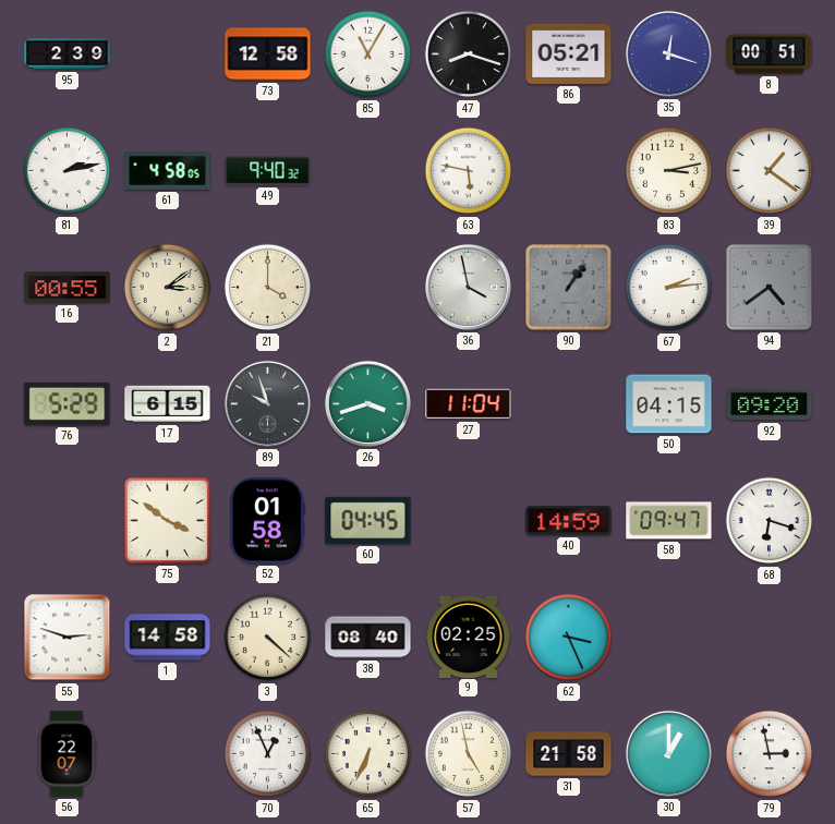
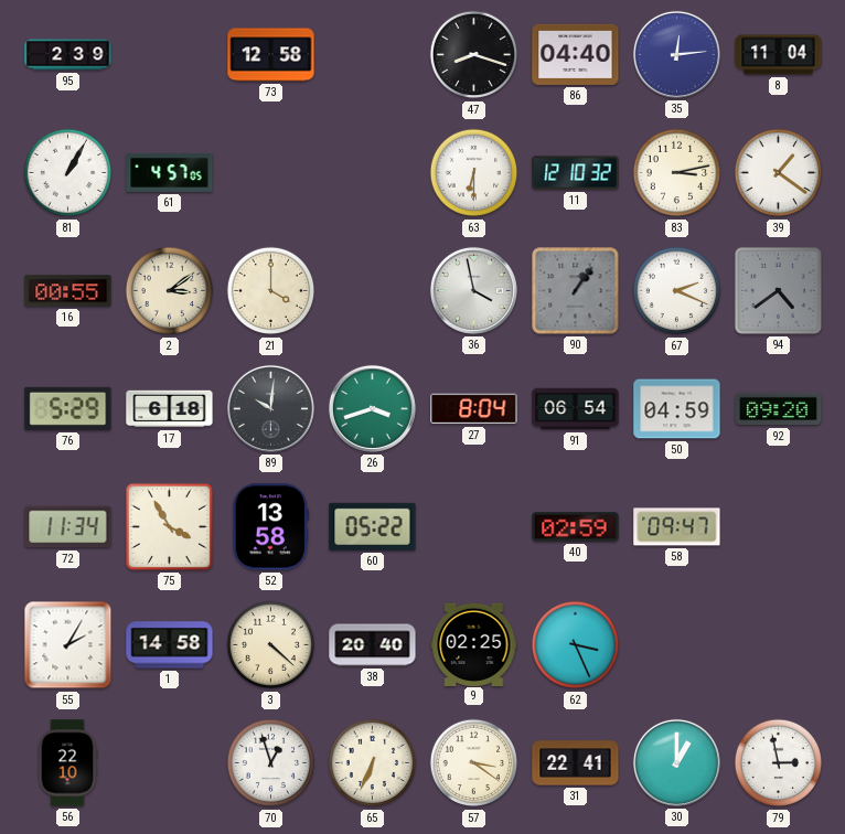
85: 11:05 -> none
86: 05:21 -> 04:40
35: 12:18 -> 12:14
8: 00:51 -> 11:04
81: 2:13 -> 1:05
61: 4:58 -> 4:57
49: 9:40 -> none
63: 5:47 -> 6:30
11: none -> 12:10
67: 2:14 -> 2:19
17: 6:15 -> 6:18
89: 9:57 -> 10:01
27: 11:04 -> 8:04
91: none -> 06:54
50: 04:15 -> 04:59
72: none -> 11:34
75: 3:51 -> 3:55
52: 01:58 -> 13:58
60: 04:45 -> 05:22
40: 14:59 -> 02:59
68: 6:18 -> none
55: 2:48 -> 2:05
38: 08:40 -> 20:40
56: 22:07 -> 22:10
70: 12:56 -> 12:57
57: 4:58 -> 3:21
31: 21:58 -> 22:41
